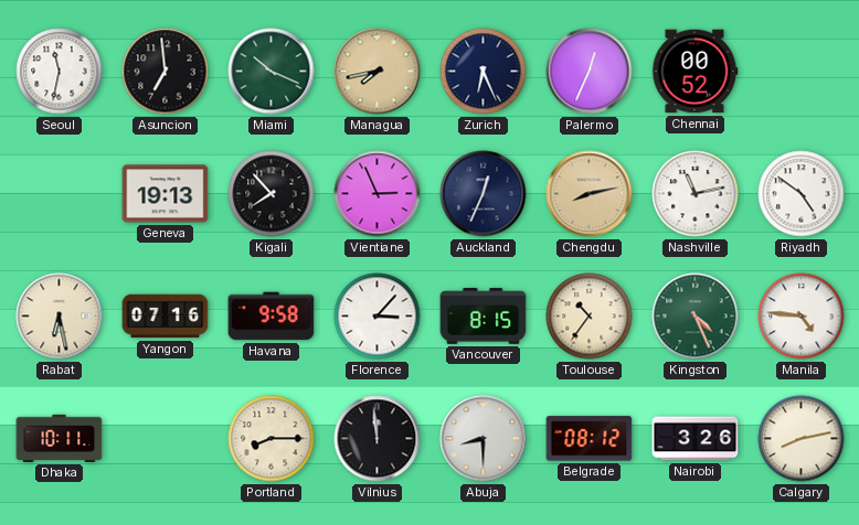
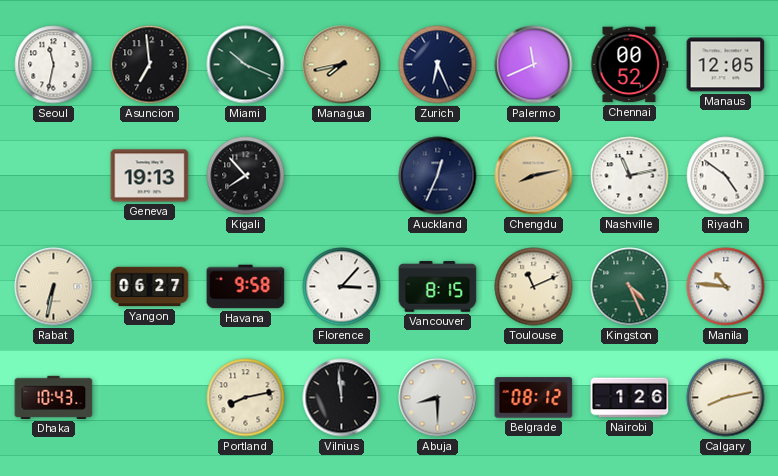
Palermo: 12:34 -> 11:41
Manaus: none -> 12:05
Vientiane: 2:56 -> none
Rabat: 6:28 -> 6:32
Yangon: 07:16 -> 06:27
Toulouse: 10:36 -> 11:11
Manila: 4:46 -> 10:46
Dhaka: 10:11 -> 10:43
Portland: 8:15 -> 8:13
Nairobi: 3:26 -> 1:26
